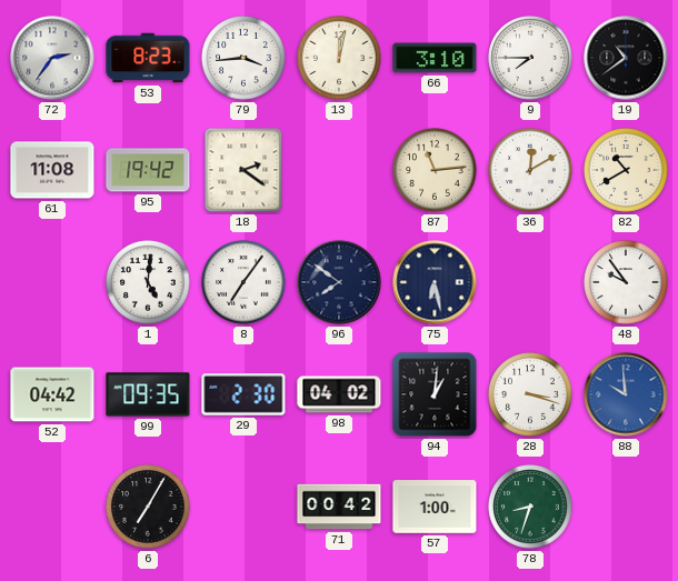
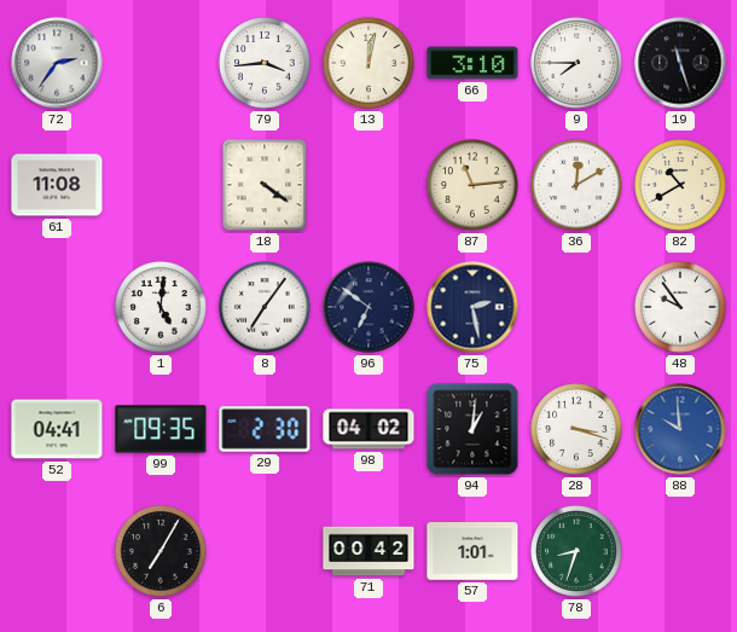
53: 8:23 -> none
19: 10:39 -> 11:27
95: 19:42 -> none
18: 2:21 -> 4:21
96: 7:51 -> 6:51
75: 6:28 -> 2:28
52: 04:42 -> 04:41
57: 1:00 -> 1:01
